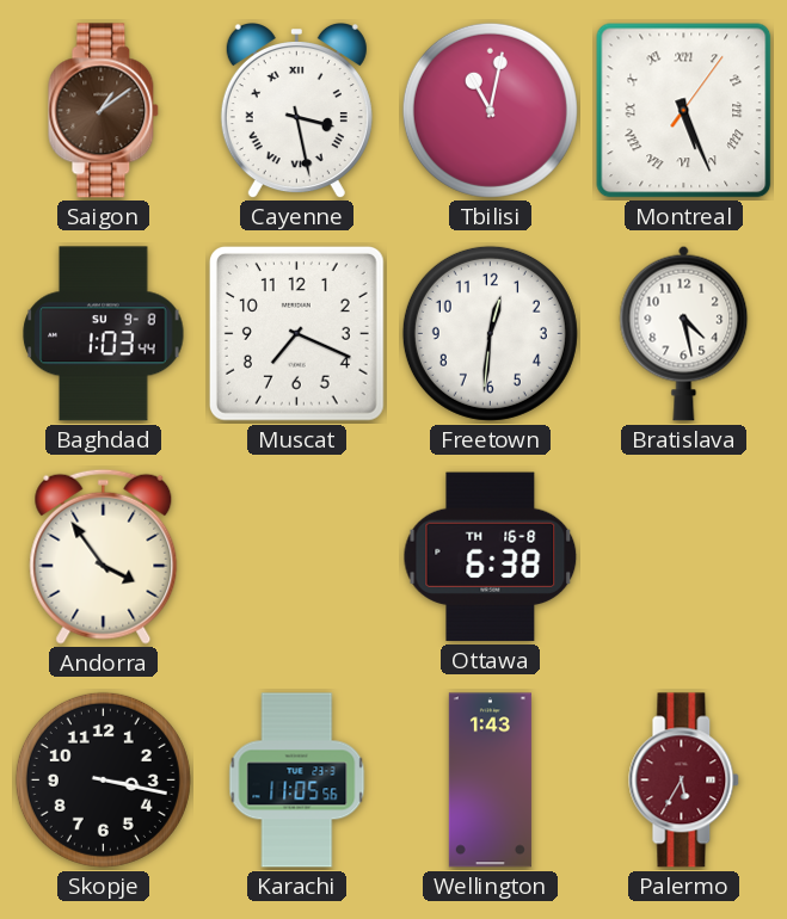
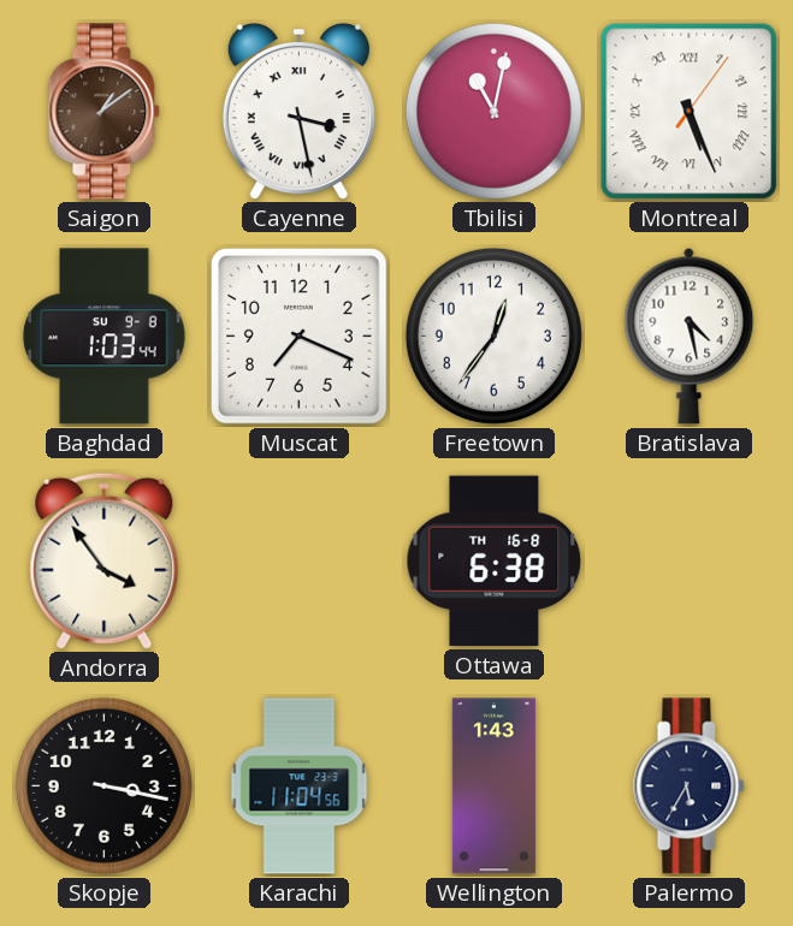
Freetown: 12:31 -> 12:36
Karachi: 11:05 -> 11:04
Palermo dial: burgundy -> navy
